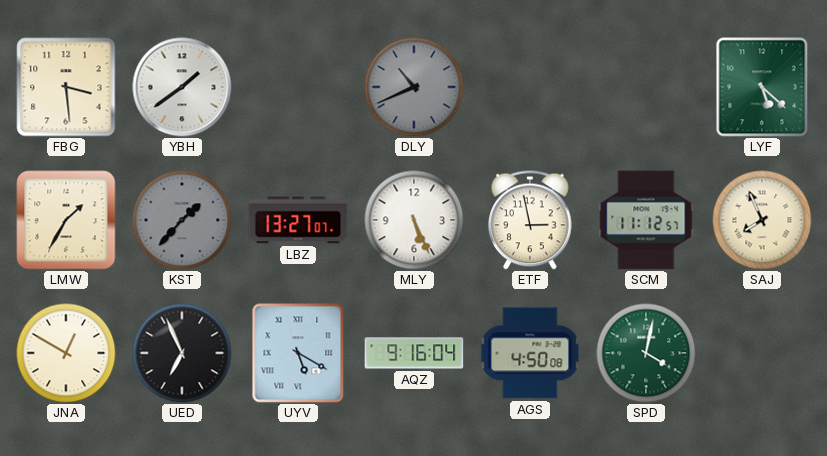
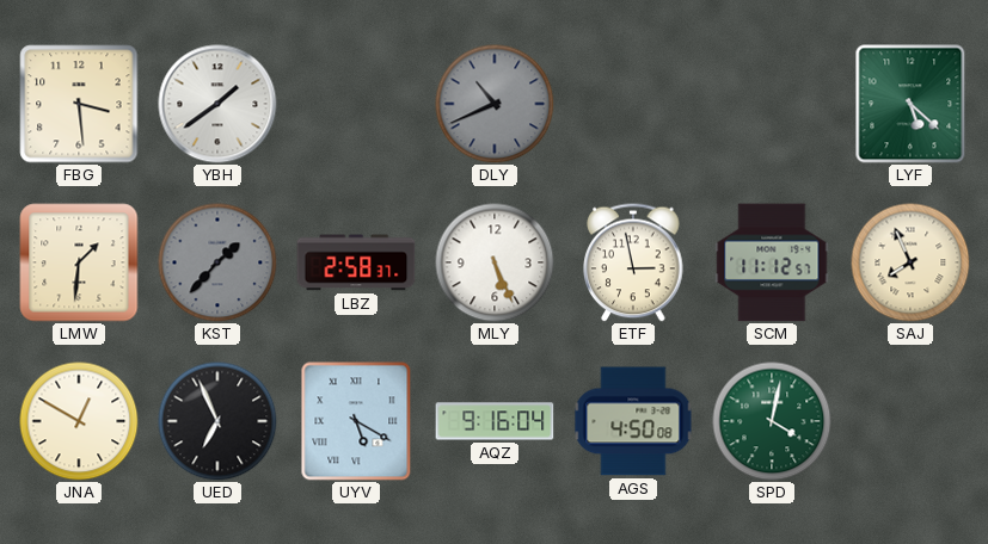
LMW: 1:35 -> 1:31
LBZ: 13:27 -> 2:58
